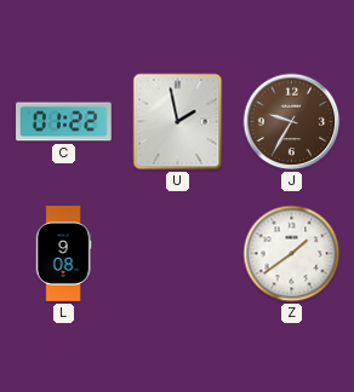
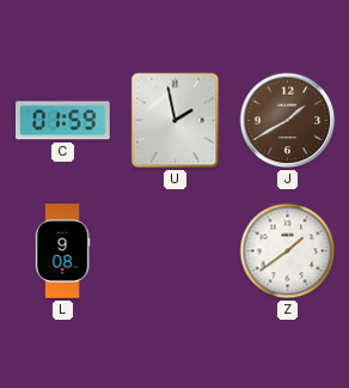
C: 01:22 -> 01:59
J: 9:35 -> 1:40
